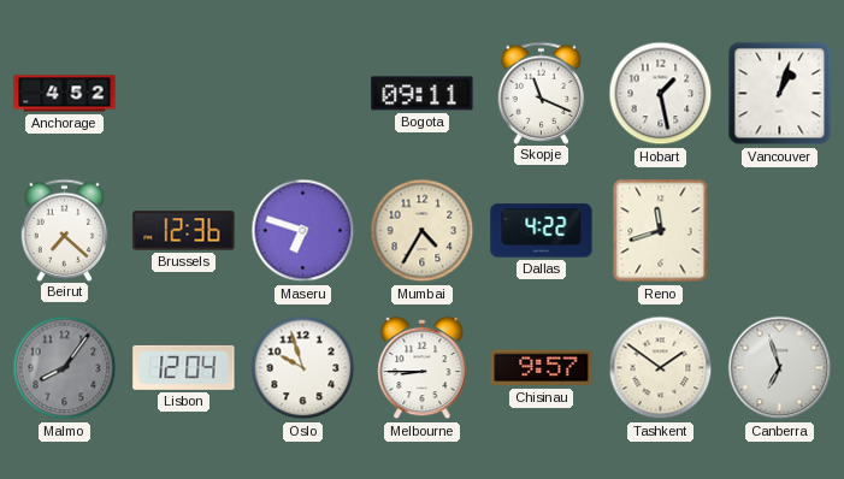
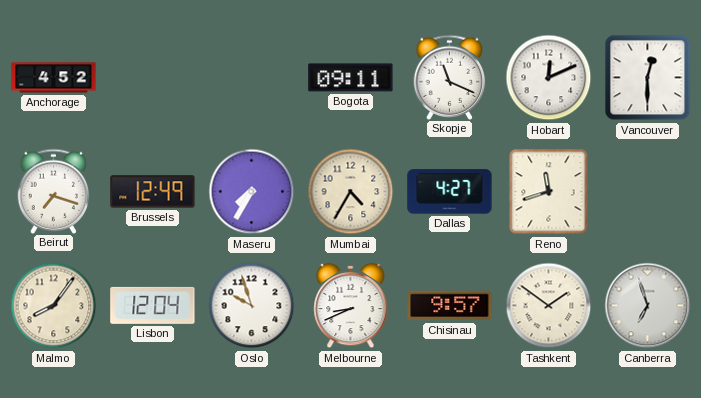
Hobart: 1:28 -> 12:11
Vancouver: 1:03 -> 12:30
Beirut: 7:22 -> 7:18
Brussels: 12:36 -> 12:49
Maseru: 6:48 -> 7:35
Dallas: 4:22 -> 4:27
Malmo dial: grey -> cream
Melbourne: 8:45 -> 8:41
